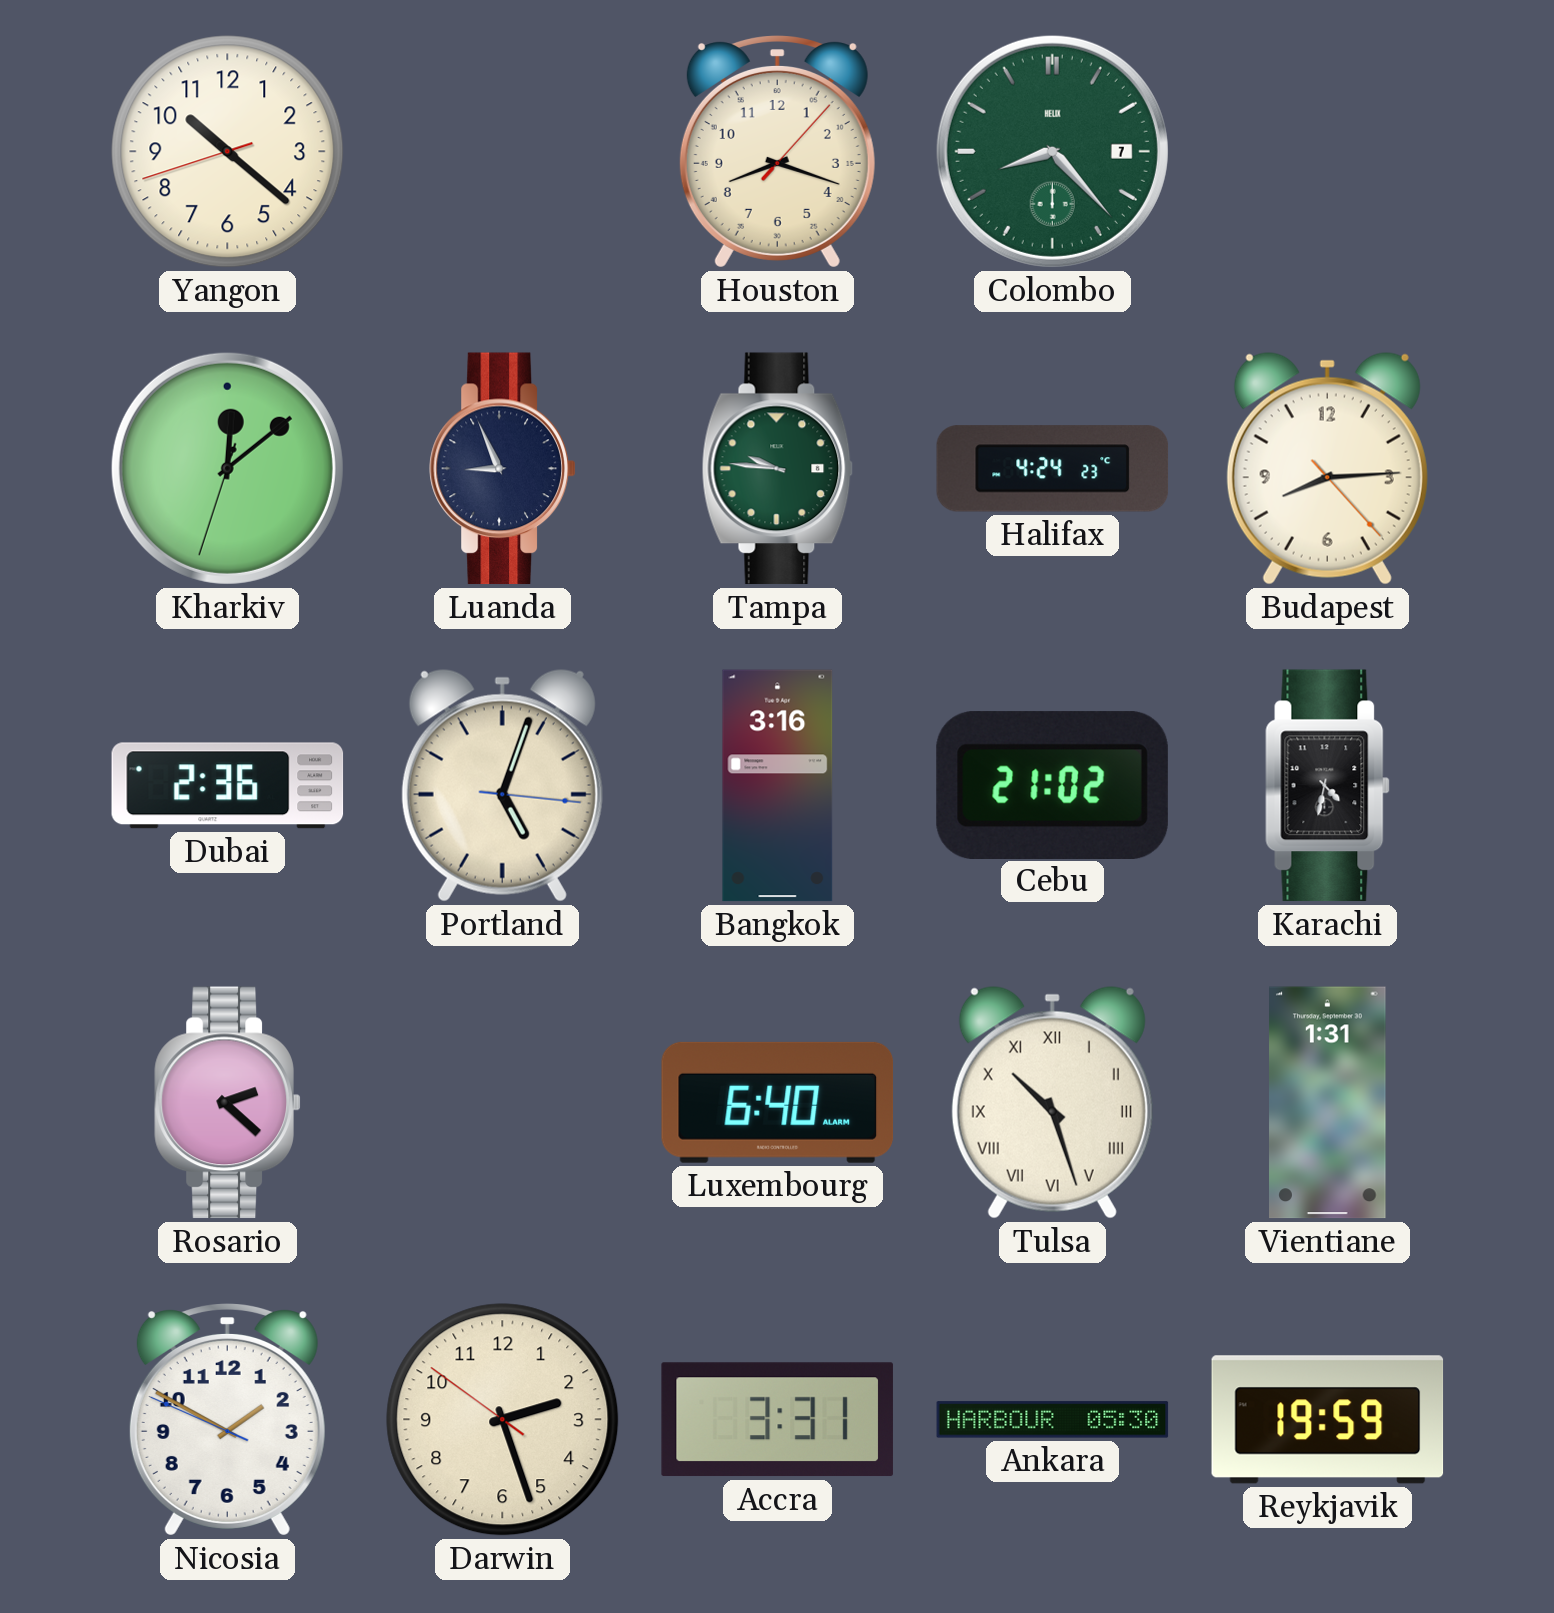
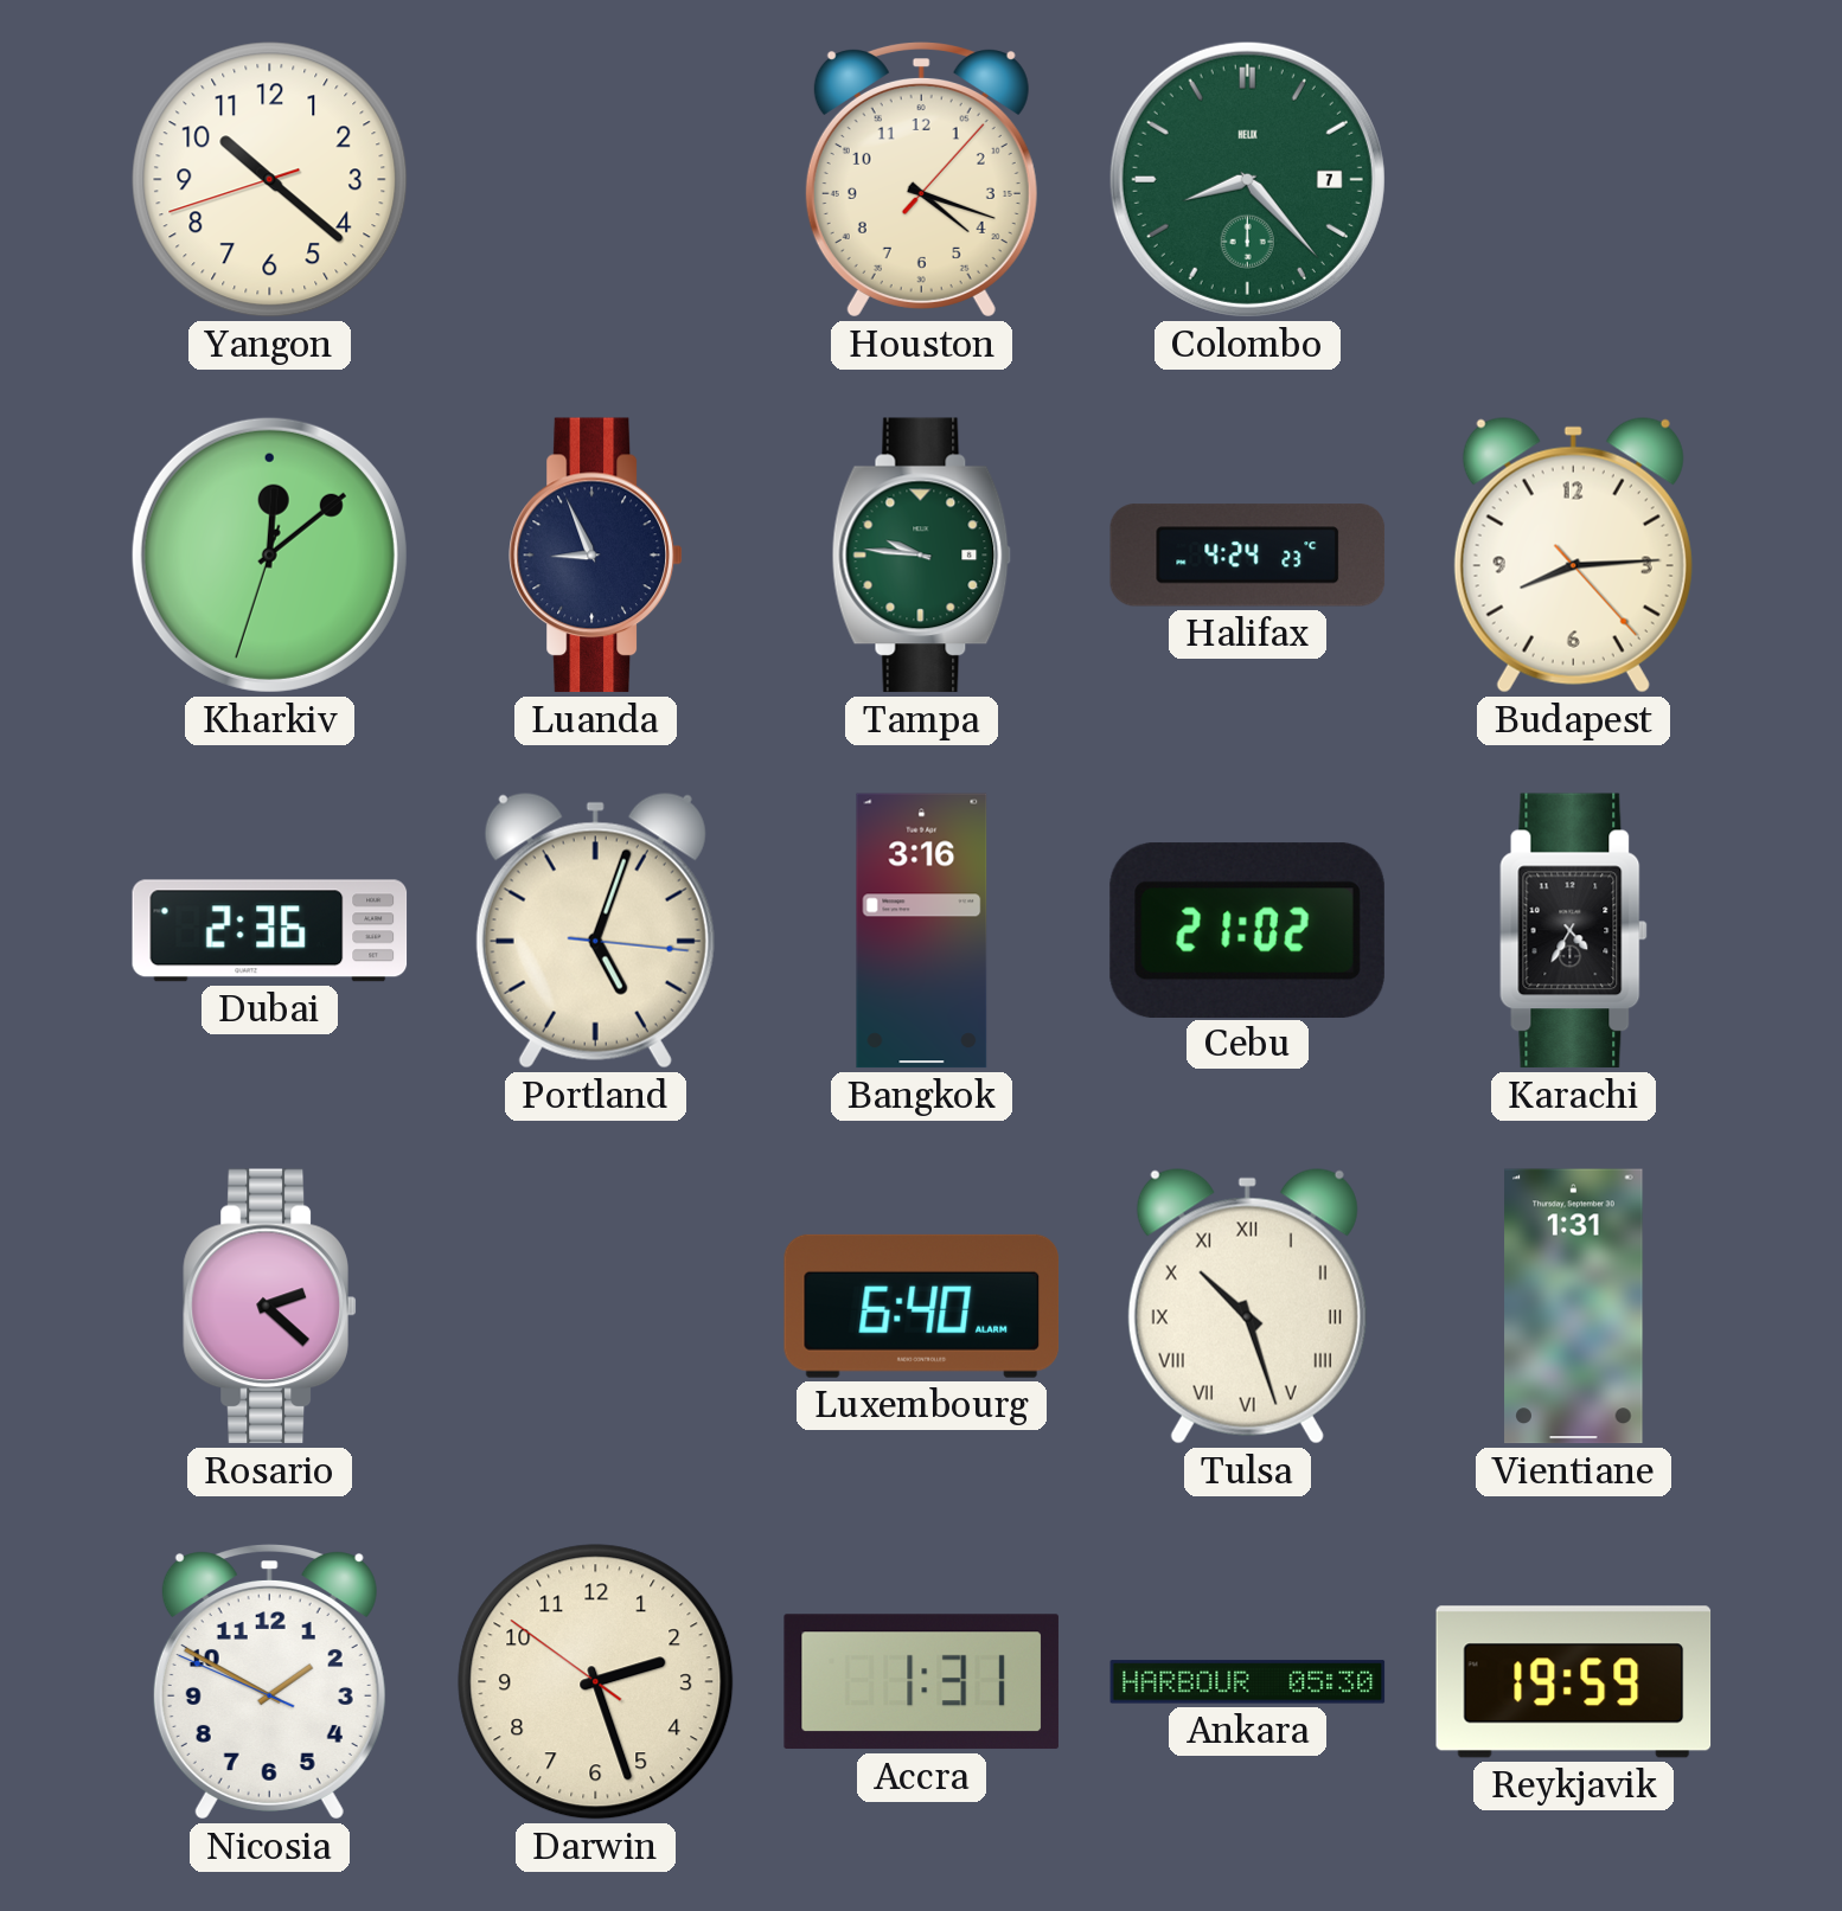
Houston: 8:18 -> 4:18
Karachi: 4:32 -> 4:35
Accra: 3:31 -> 1:31
